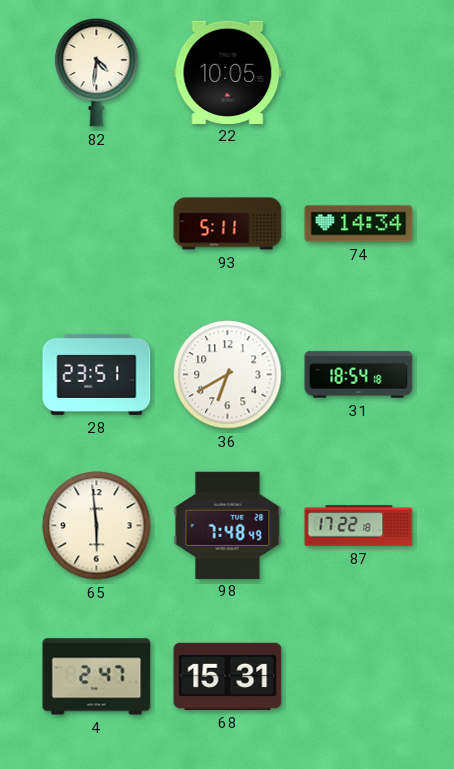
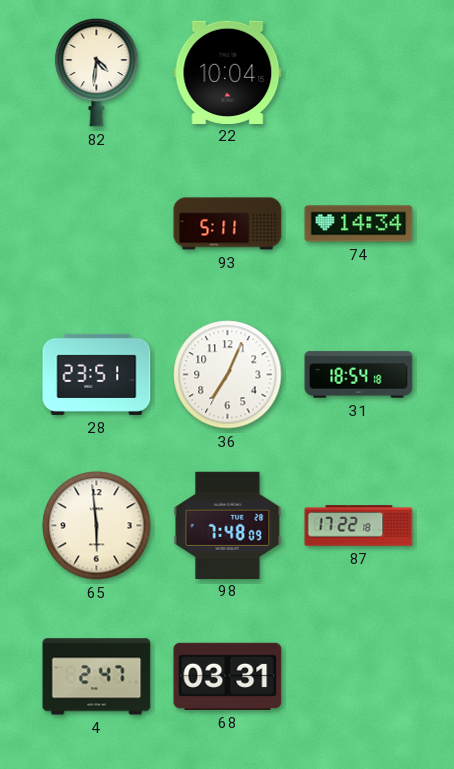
22: 10:05 -> 10:04
36: 6:40 -> 7:04
98: 7:48:49 -> 7:48:09
68: 15:31 -> 03:31
